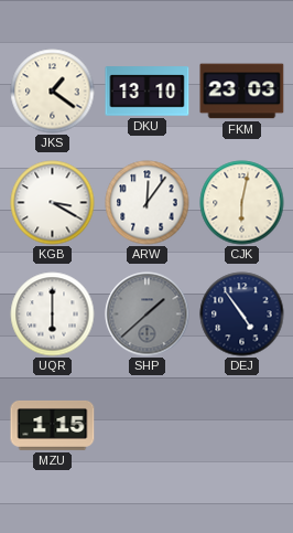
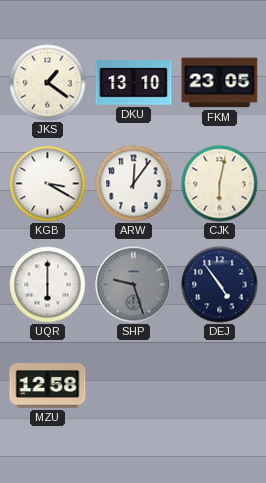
FKM: 23:03 -> 23:05
SHP: 1:38 -> 9:27
MZU: 1:15 -> 12:58
